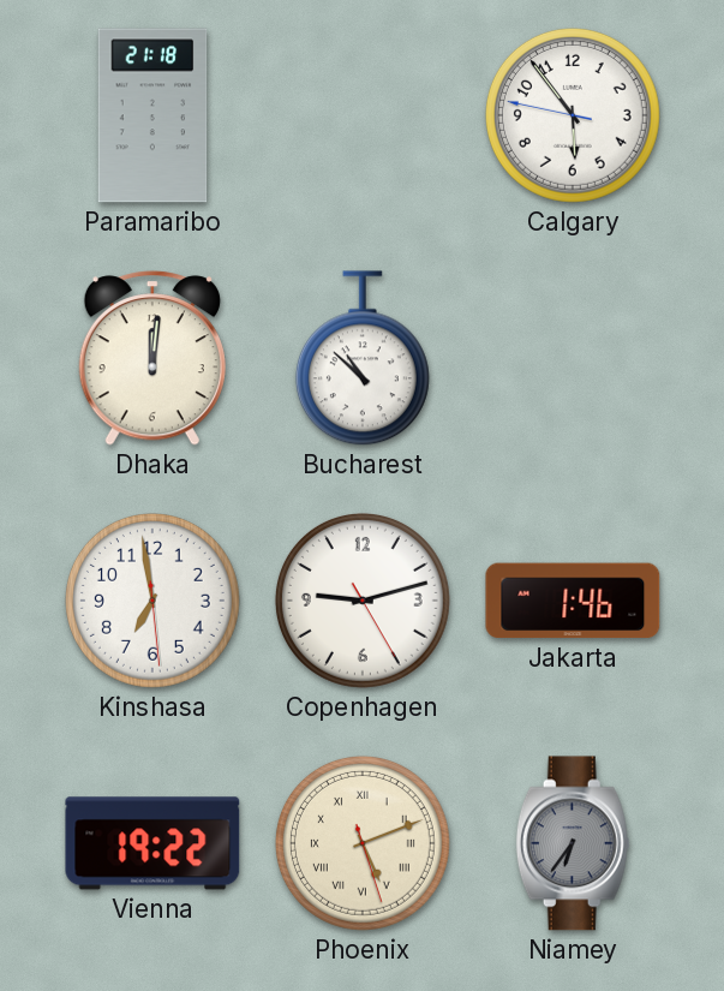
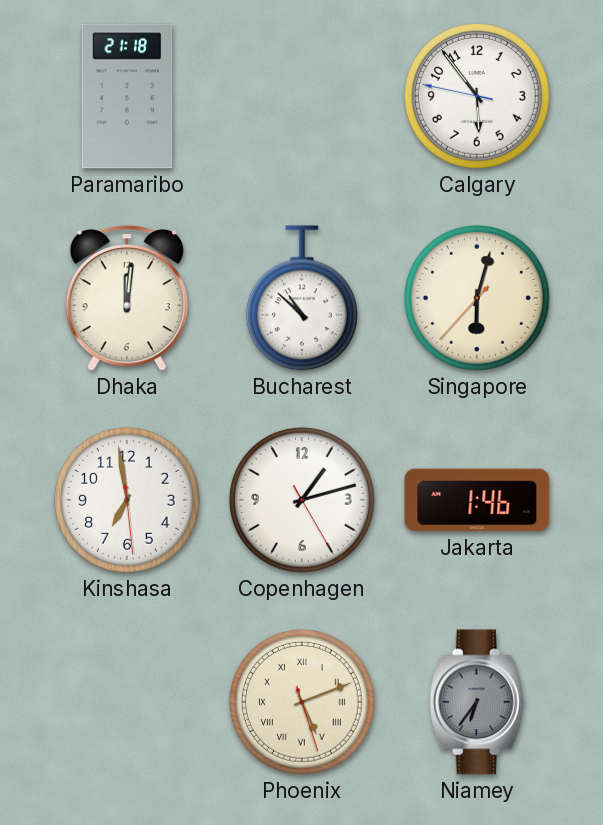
Singapore: none -> 6:02
Copenhagen: 9:12 -> 1:12
Vienna: 19:22 -> none
